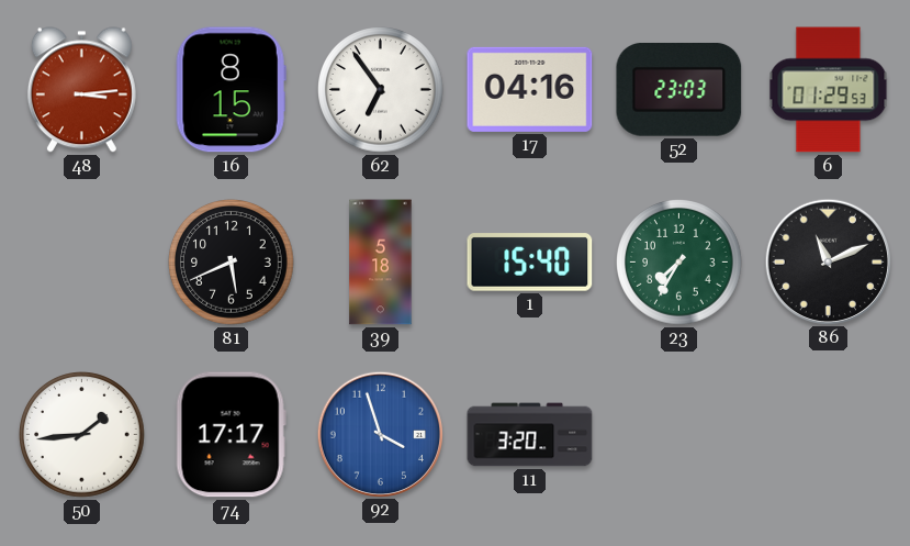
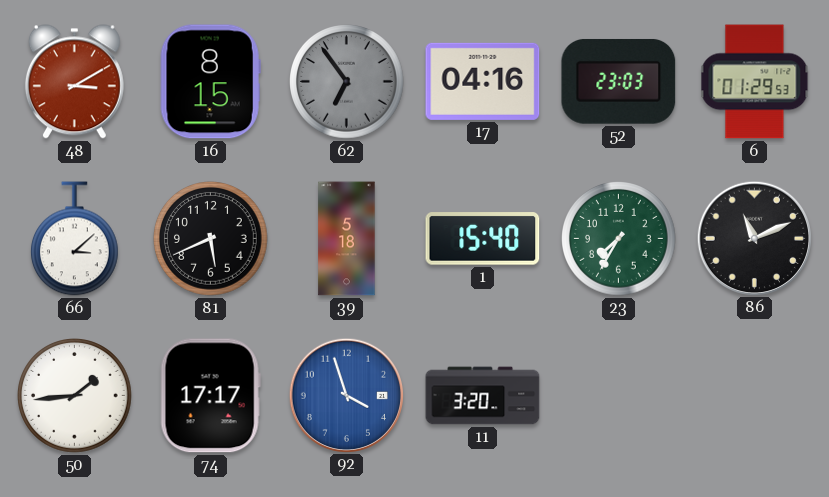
48: 3:14 -> 3:10
62 dial: white -> grey
66: none -> 3:08
